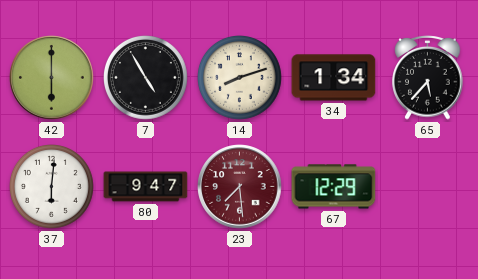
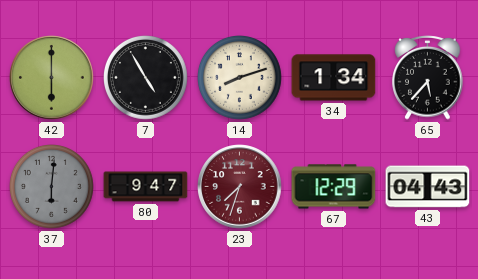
37 dial: white -> grey
23: 7:29 -> 7:33
43: none -> 04:43
